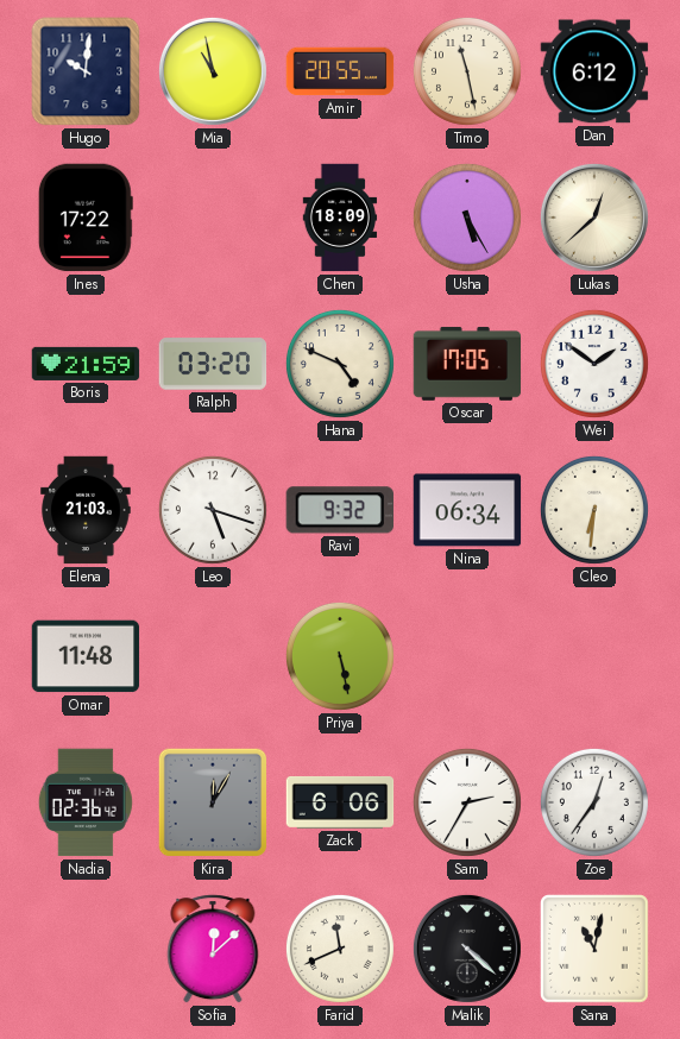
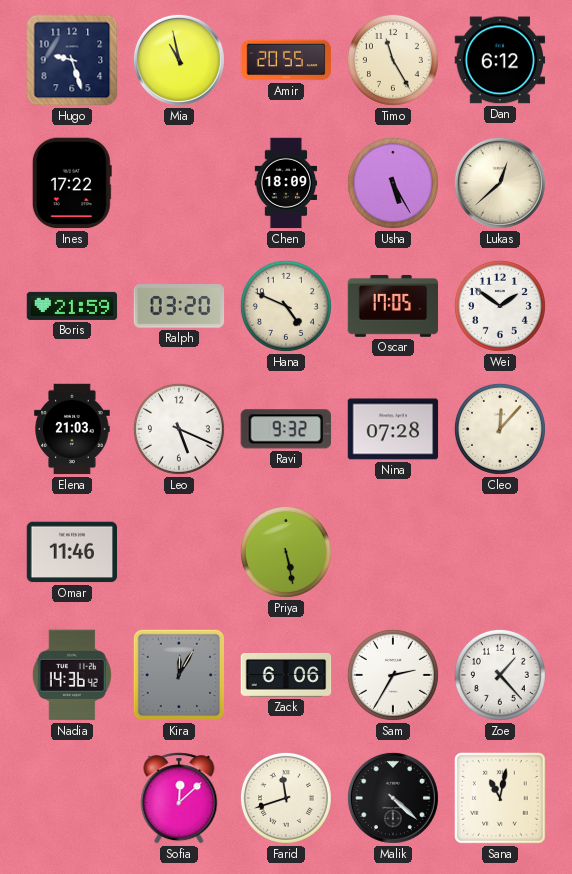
Hugo: 10:01 -> 9:27
Timo: 11:28 -> 11:25
Leo: 5:18 -> 5:19
Nina: 06:34 -> 07:28
Cleo: 6:31 -> 12:07
Omar: 11:48 -> 11:46
Nadia: 02:36 -> 14:36
Zoe: 12:36 -> 1:23
Farid: 11:41 -> 11:42
